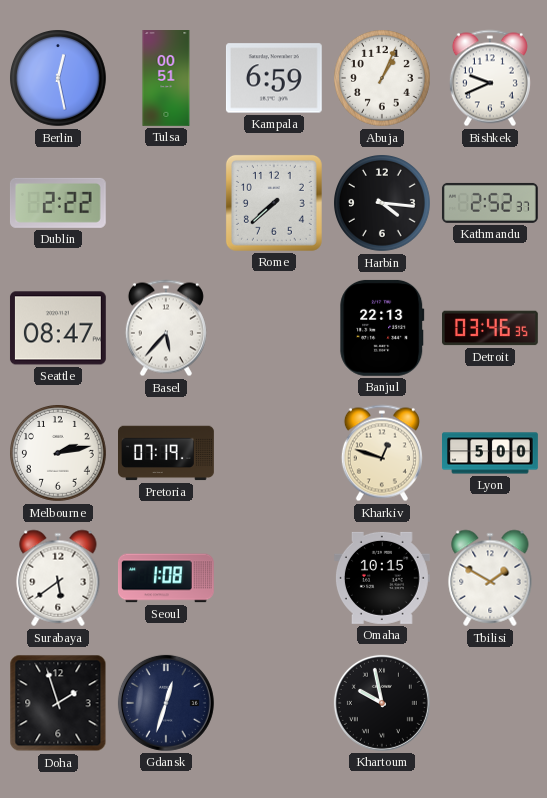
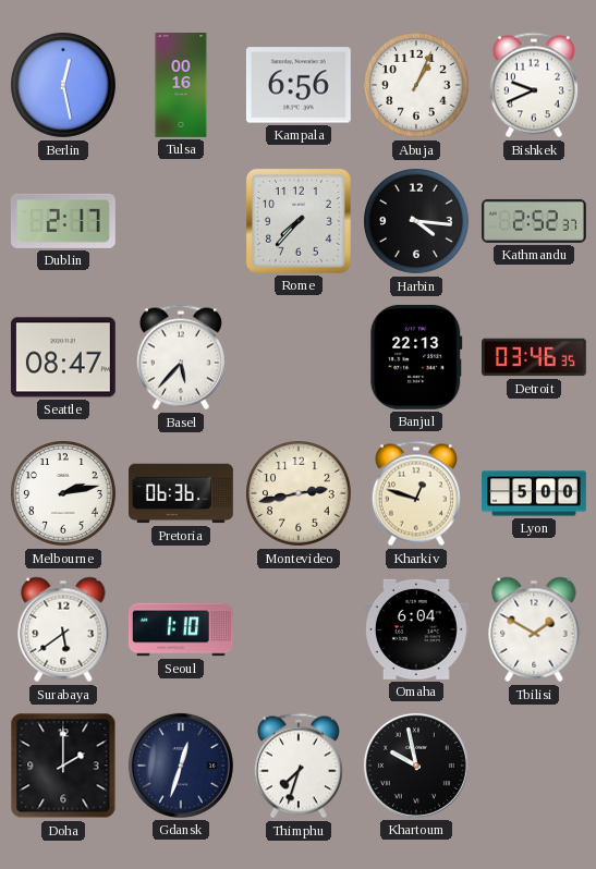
Tulsa: 00:51 -> 00:16
Kampala: 6:59 -> 6:56
Dublin: 2:22 -> 2:17
Rome: 7:38 -> 7:37
Pretoria: 07:19 -> 06:36
Montevideo: none -> 2:43
Seoul: 1:08 -> 1:10
Omaha: 10:15 -> 6:04
Doha: 1:57 -> 2:00
Thimphu: none -> 7:33
